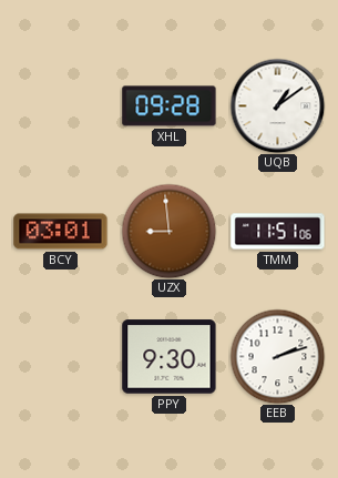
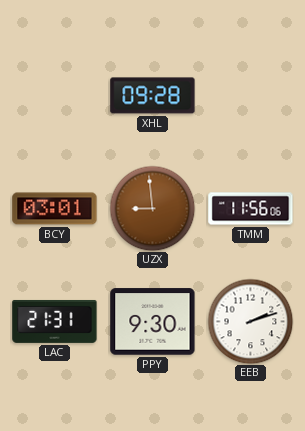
UQB: 1:09 -> none
TMM: 11:51 -> 11:56
LAC: none -> 21:31
